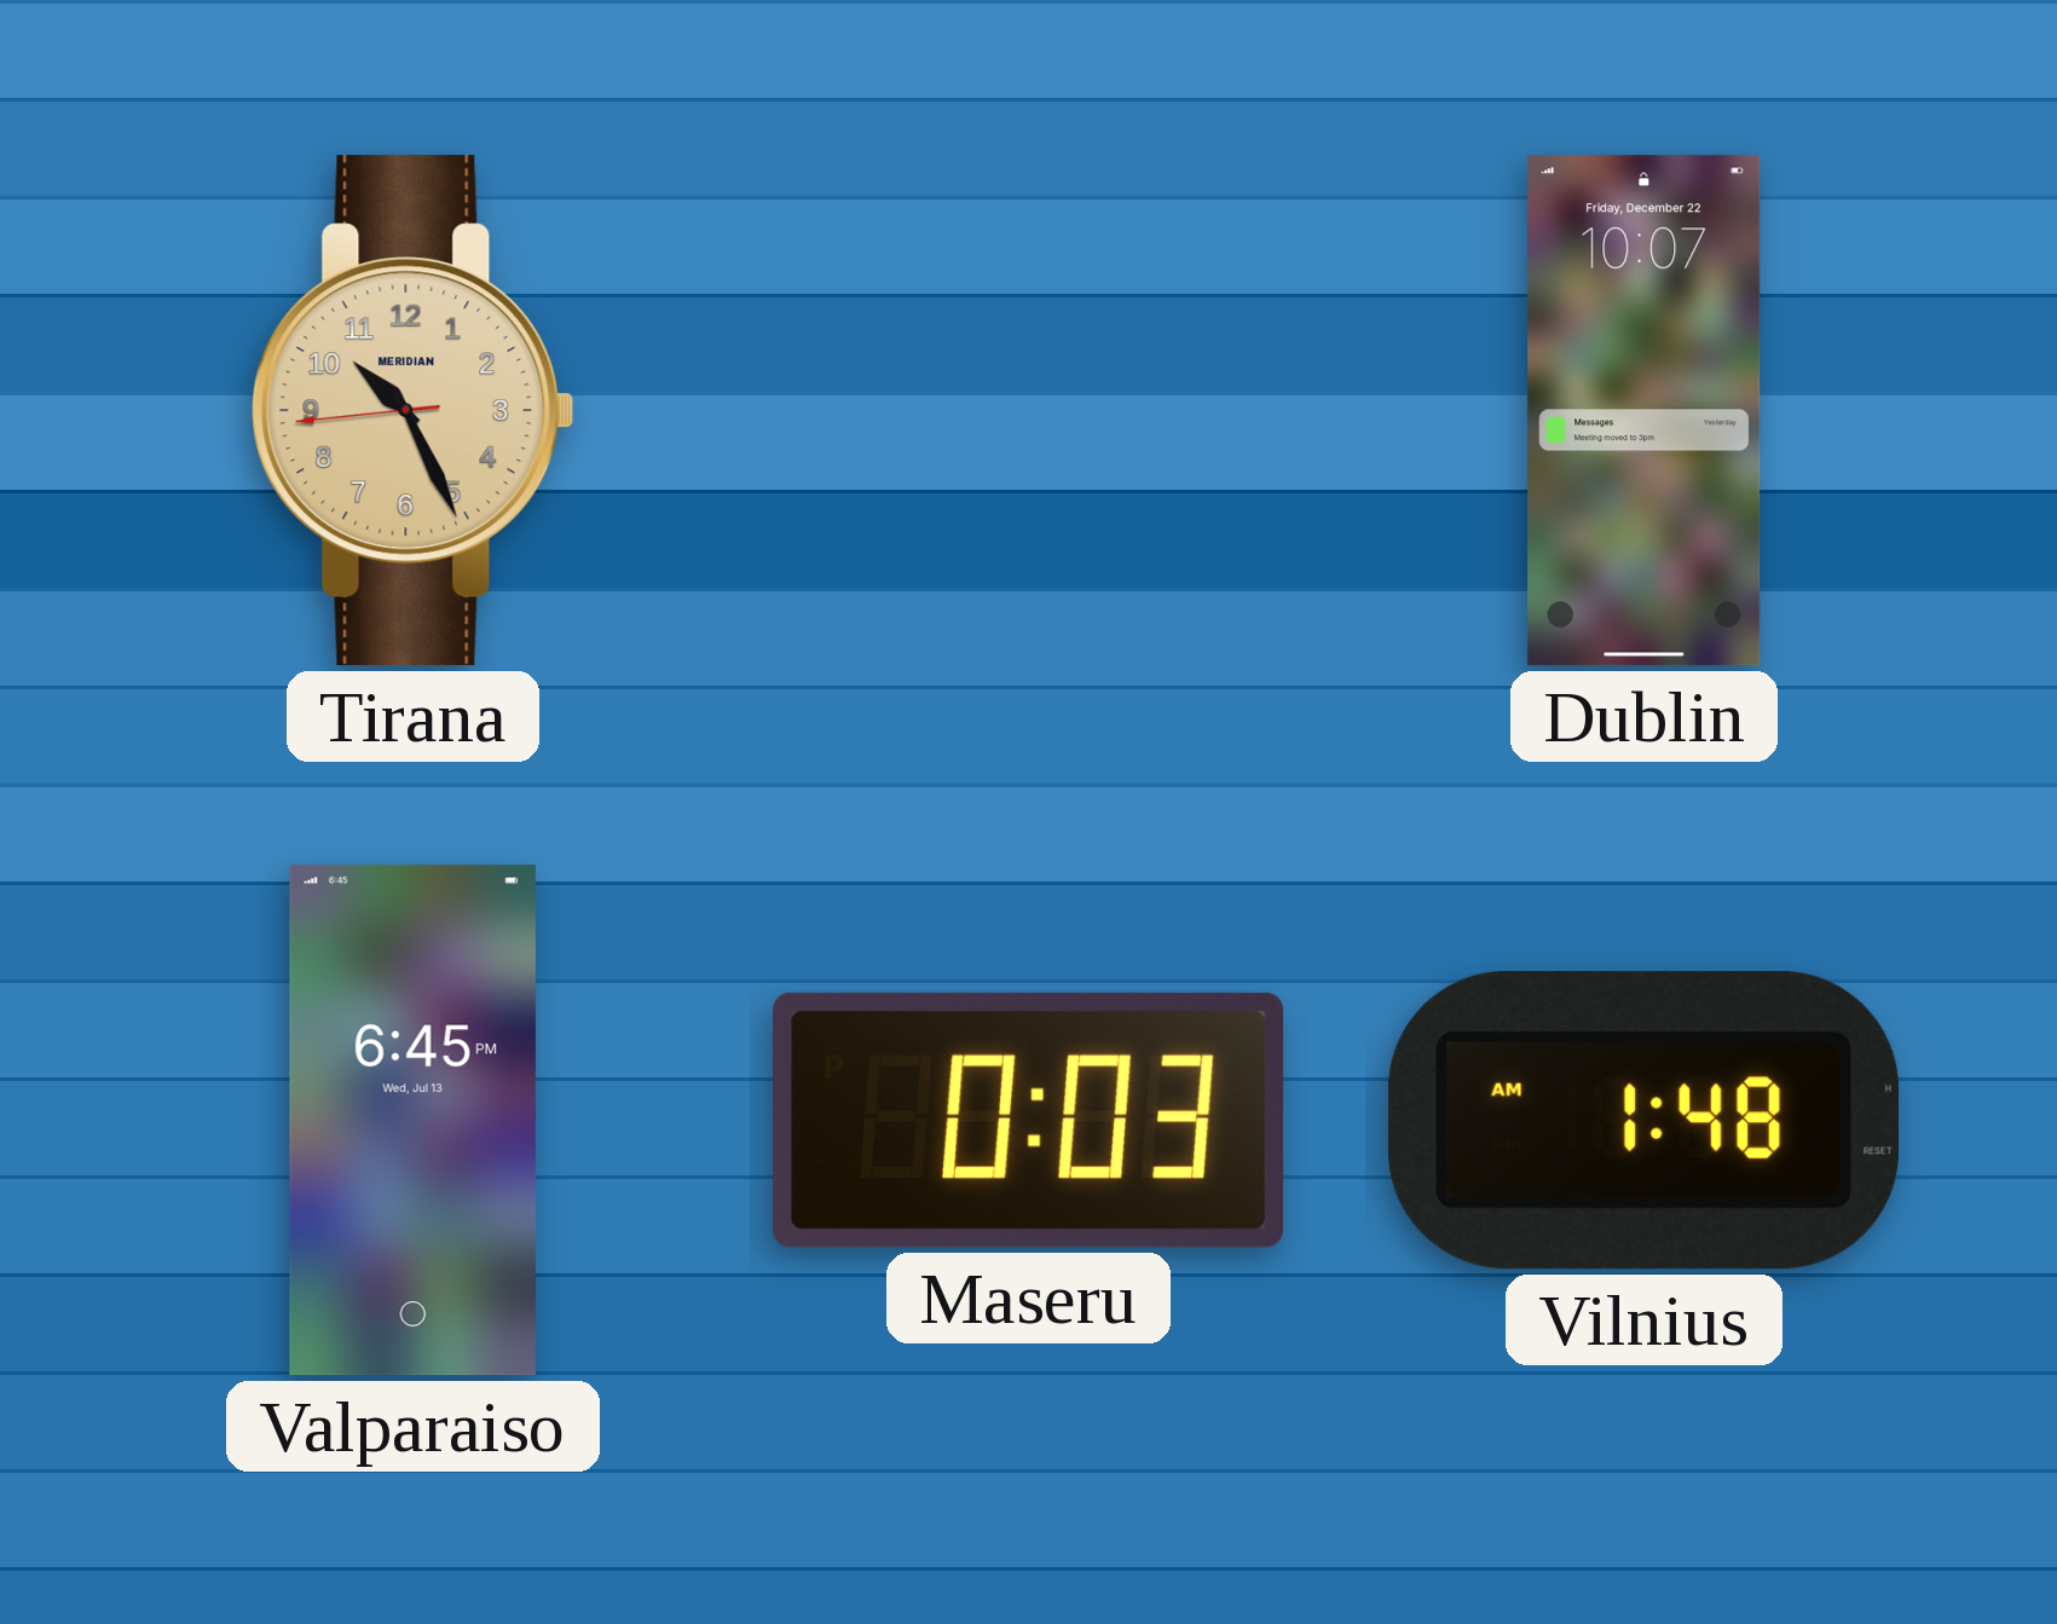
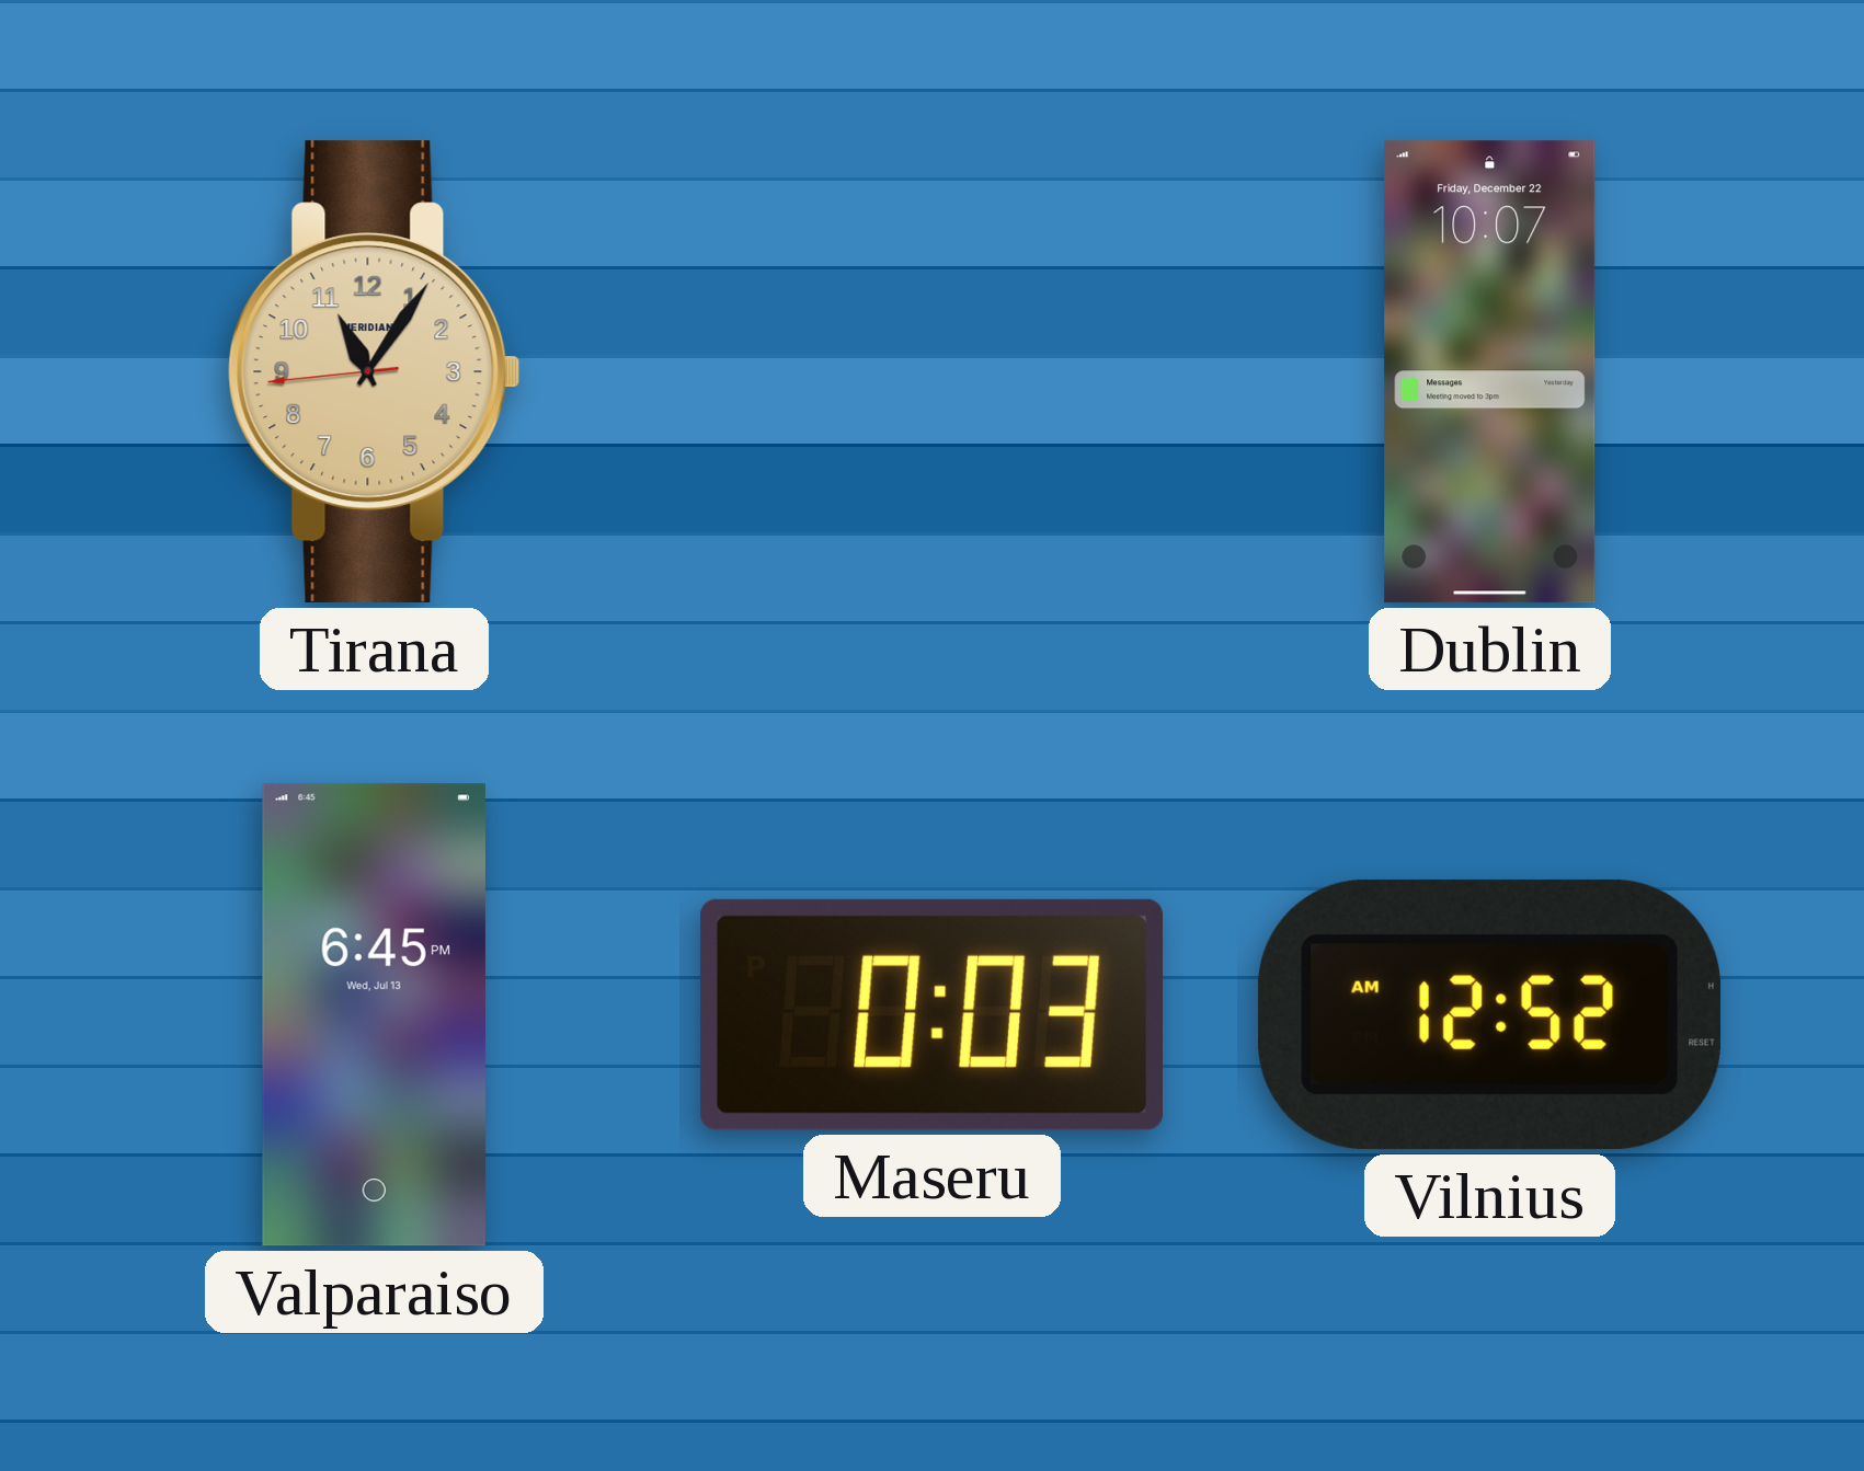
Tirana: 10:25 -> 11:05
Vilnius: 1:48 -> 12:52
